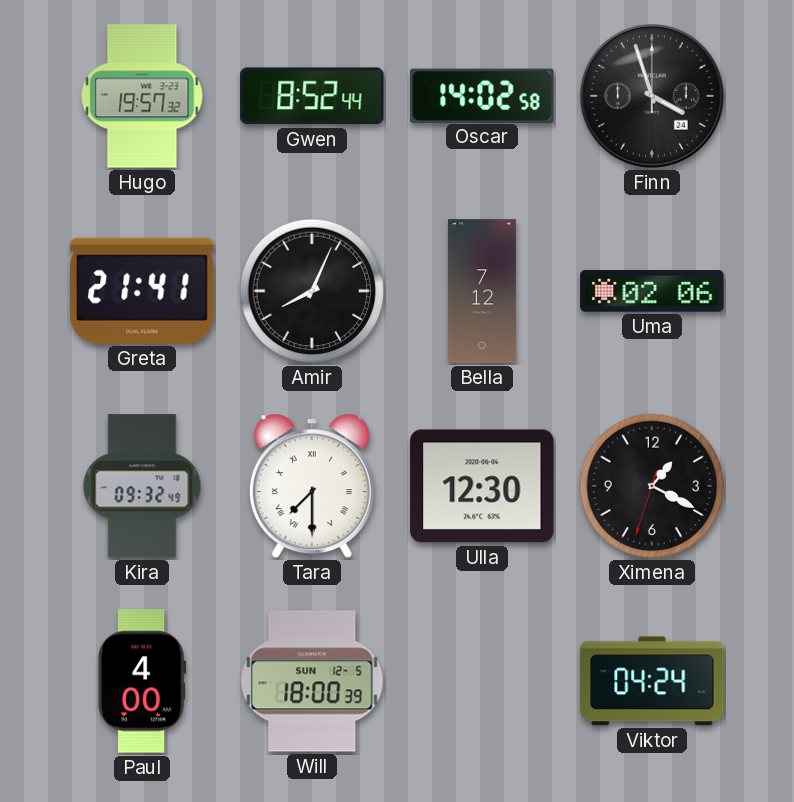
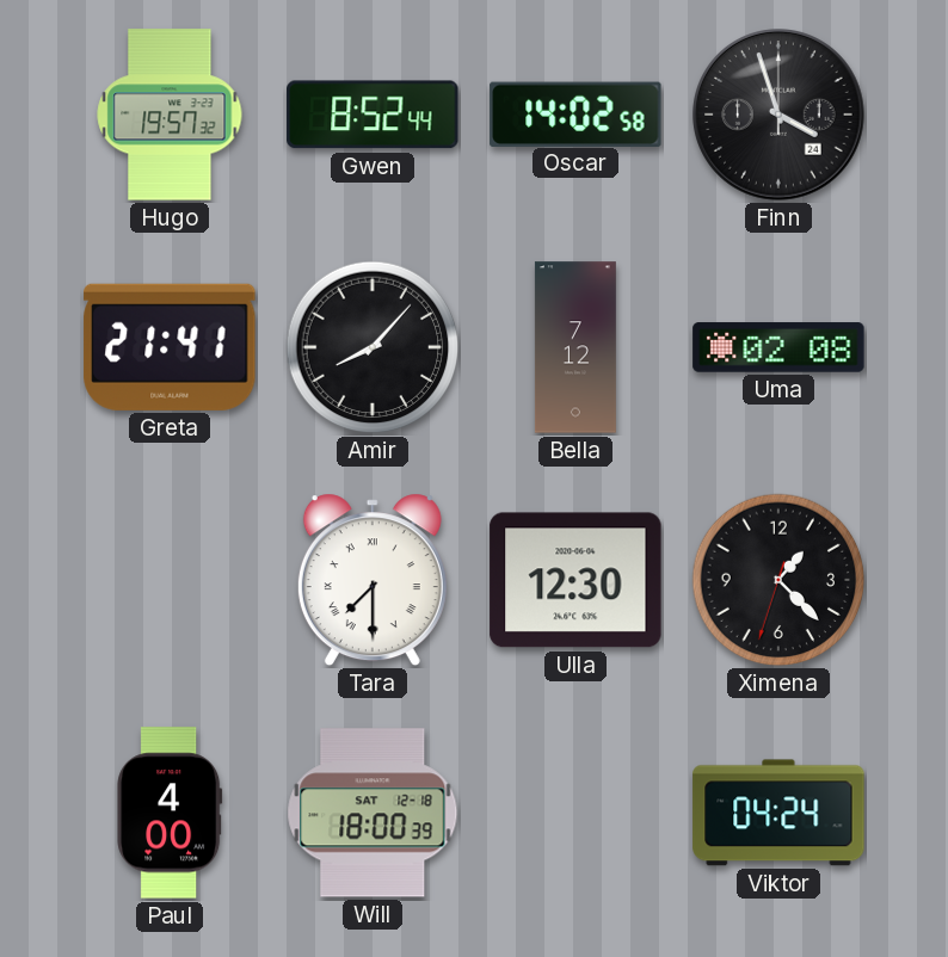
Amir: 8:04 -> 8:07
Uma: 02:06 -> 02:08
Kira: 09:32 -> none
Ximena: 1:19 -> 1:22
Will date: SUN 12-5 -> SAT 12-18
